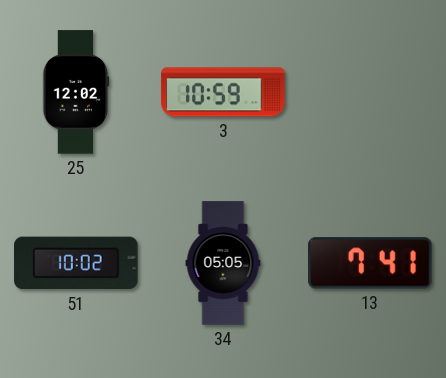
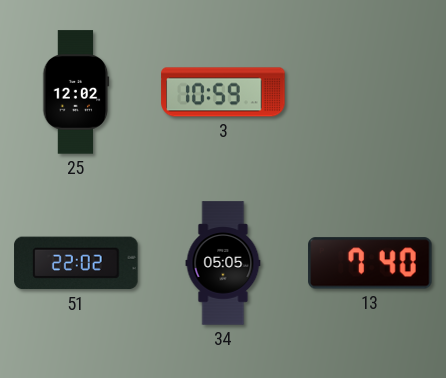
51: 10:02 -> 22:02
13: 7:41 -> 7:40
